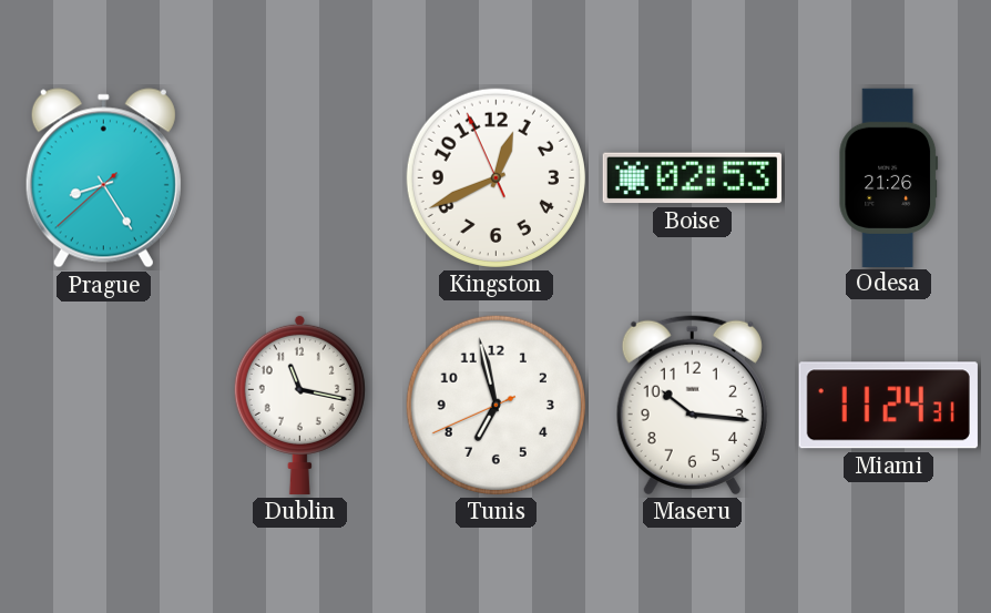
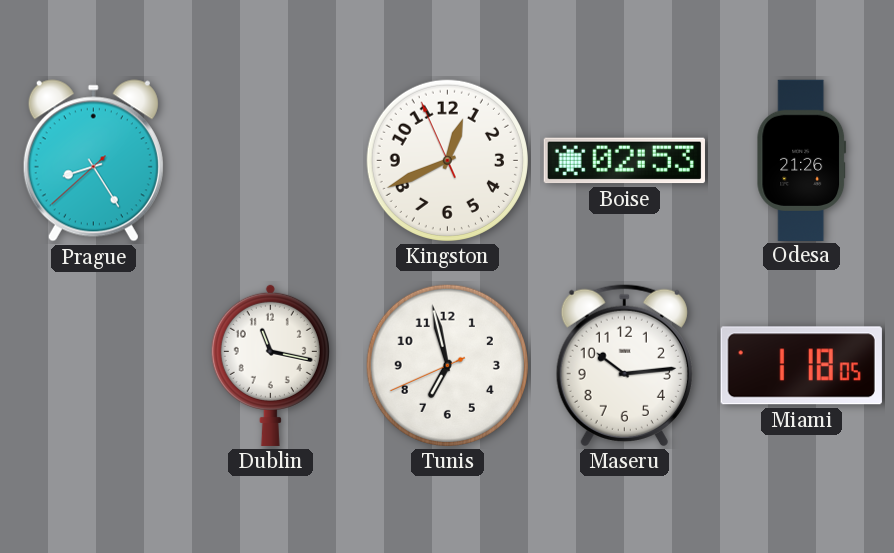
Maseru: 10:16 -> 10:14
Miami: 11:24 -> 1:18
